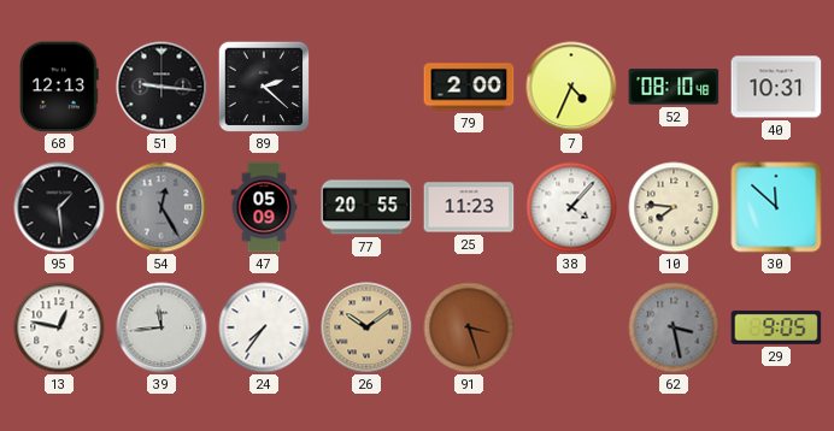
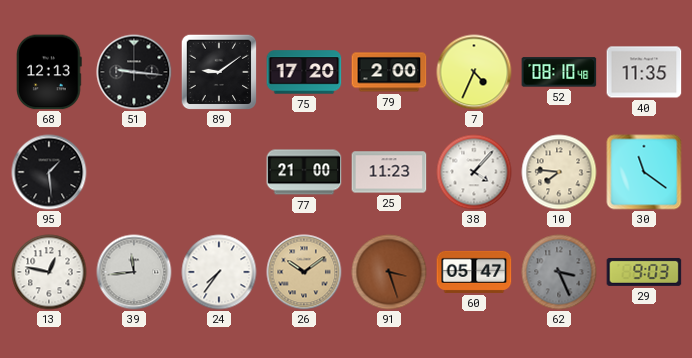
89: 2:22 -> 9:09
75: none -> 17:20
40: 10:31 -> 11:35
54: 12:25 -> none
47: 05:09 -> none
77: 20:55 -> 21:00
30: 11:52 -> 11:21
60: none -> 05:47
62: 3:28 -> 3:26
29: 9:05 -> 9:03
